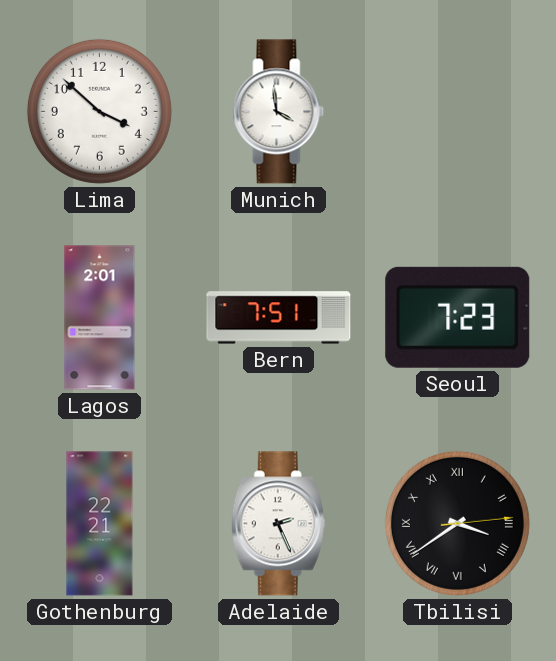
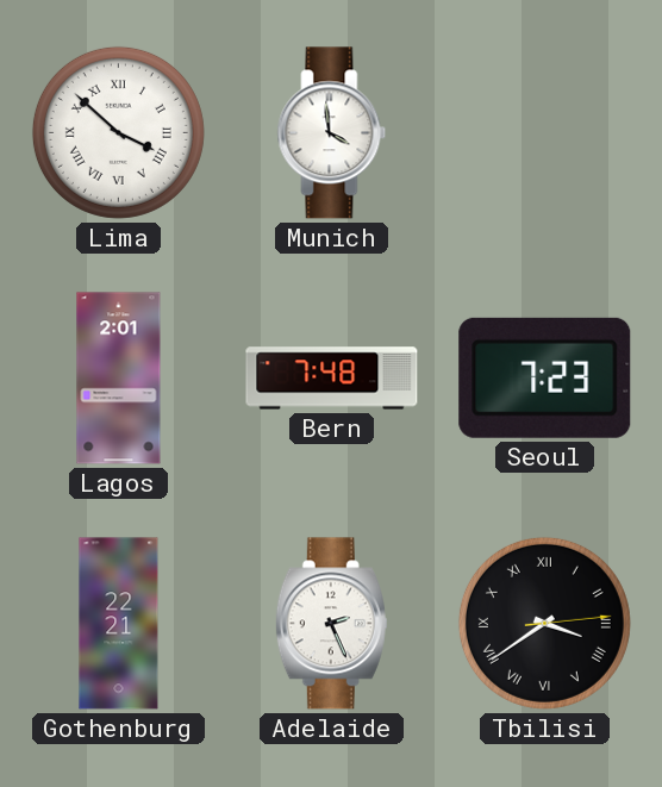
Lima numerals: Arabic -> Roman
Bern: 7:51 -> 7:48
